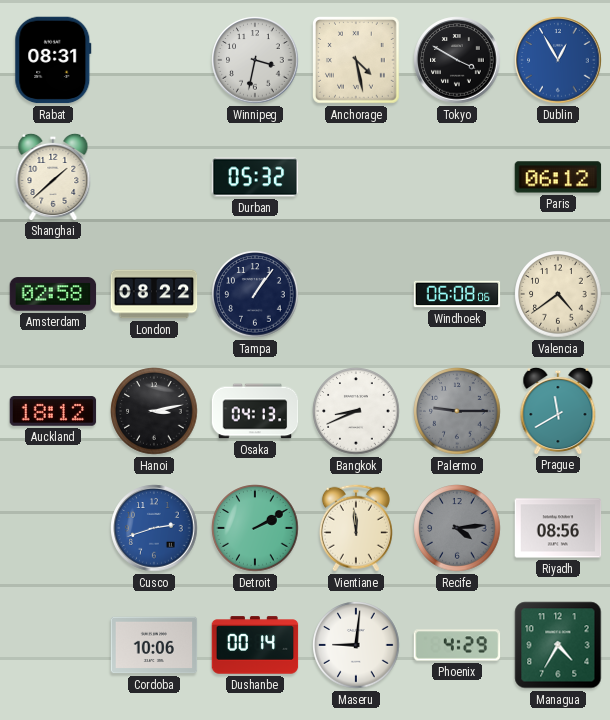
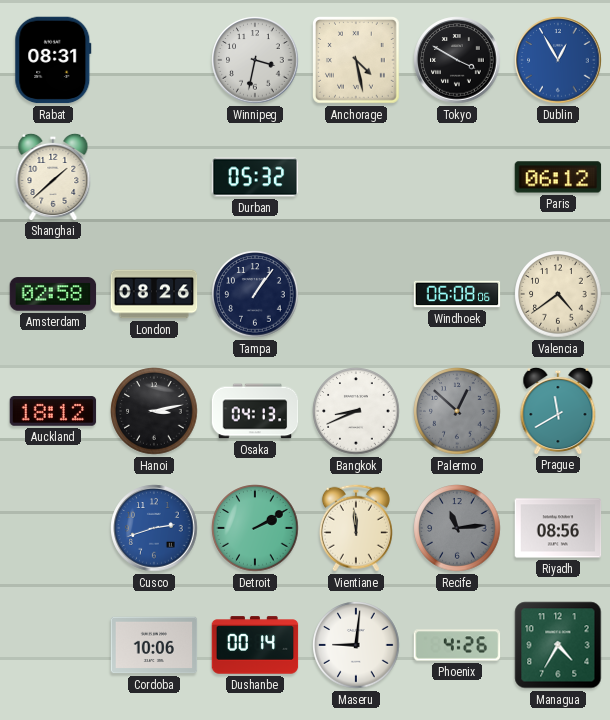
London: 08:22 -> 08:26
Palermo: 9:15 -> 12:52
Recife: 4:14 -> 11:14
Phoenix: 4:29 -> 4:26
